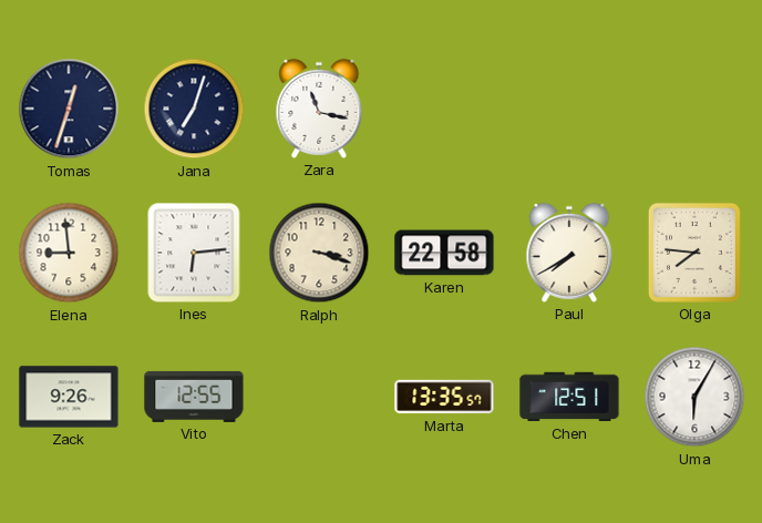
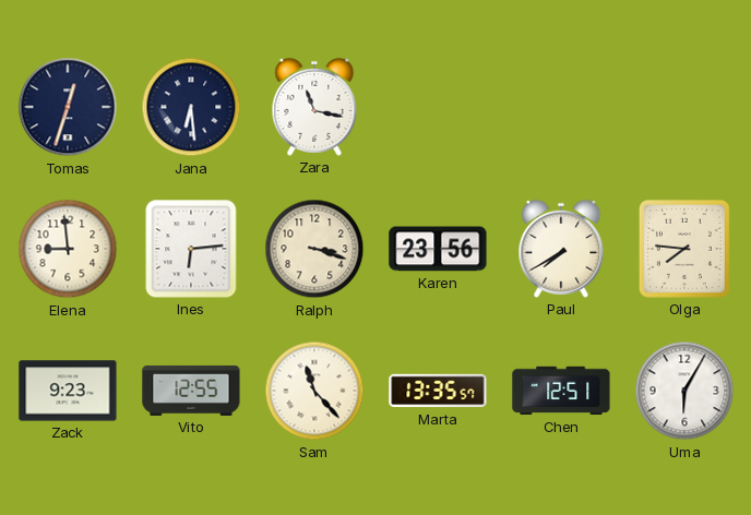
Jana: 7:03 -> 6:29
Karen: 22:58 -> 23:56
Zack: 9:26 -> 9:23
Sam: none -> 11:23
